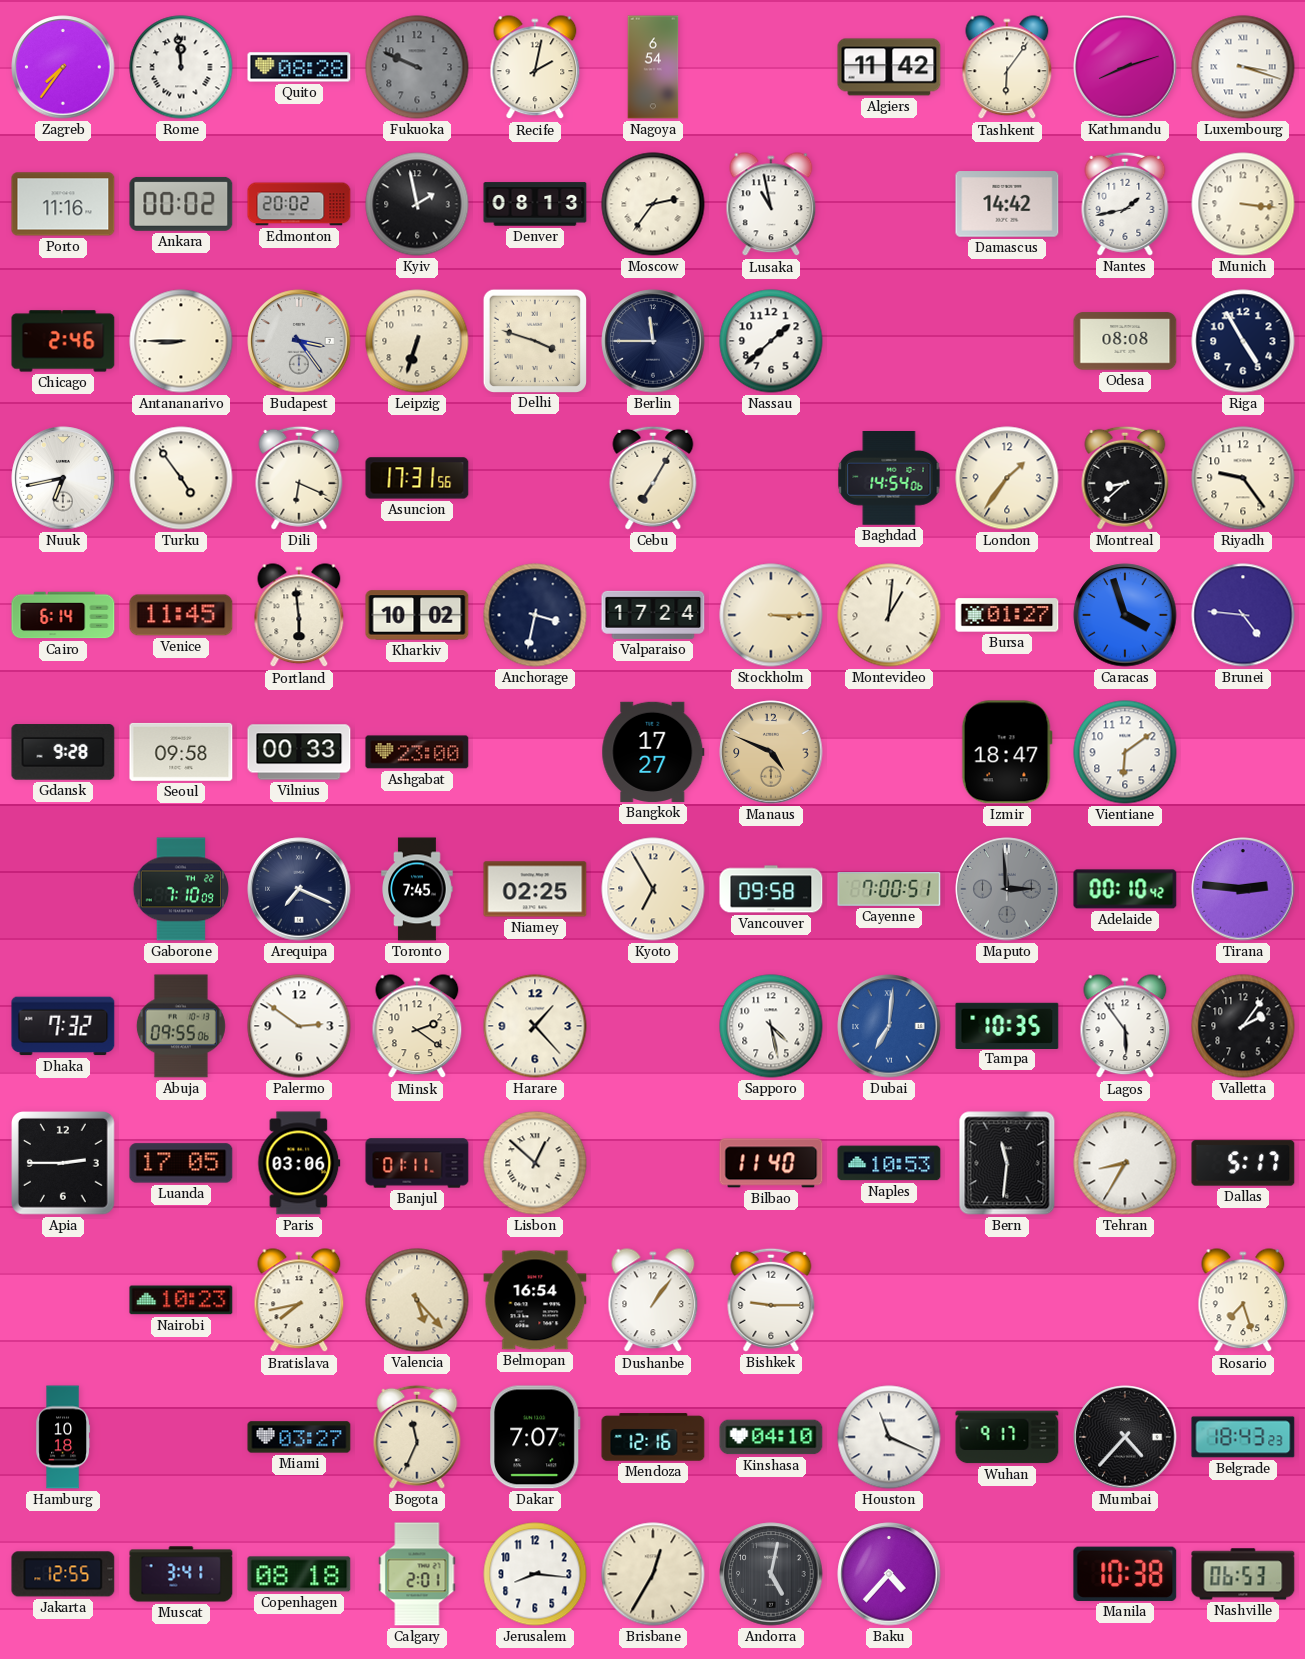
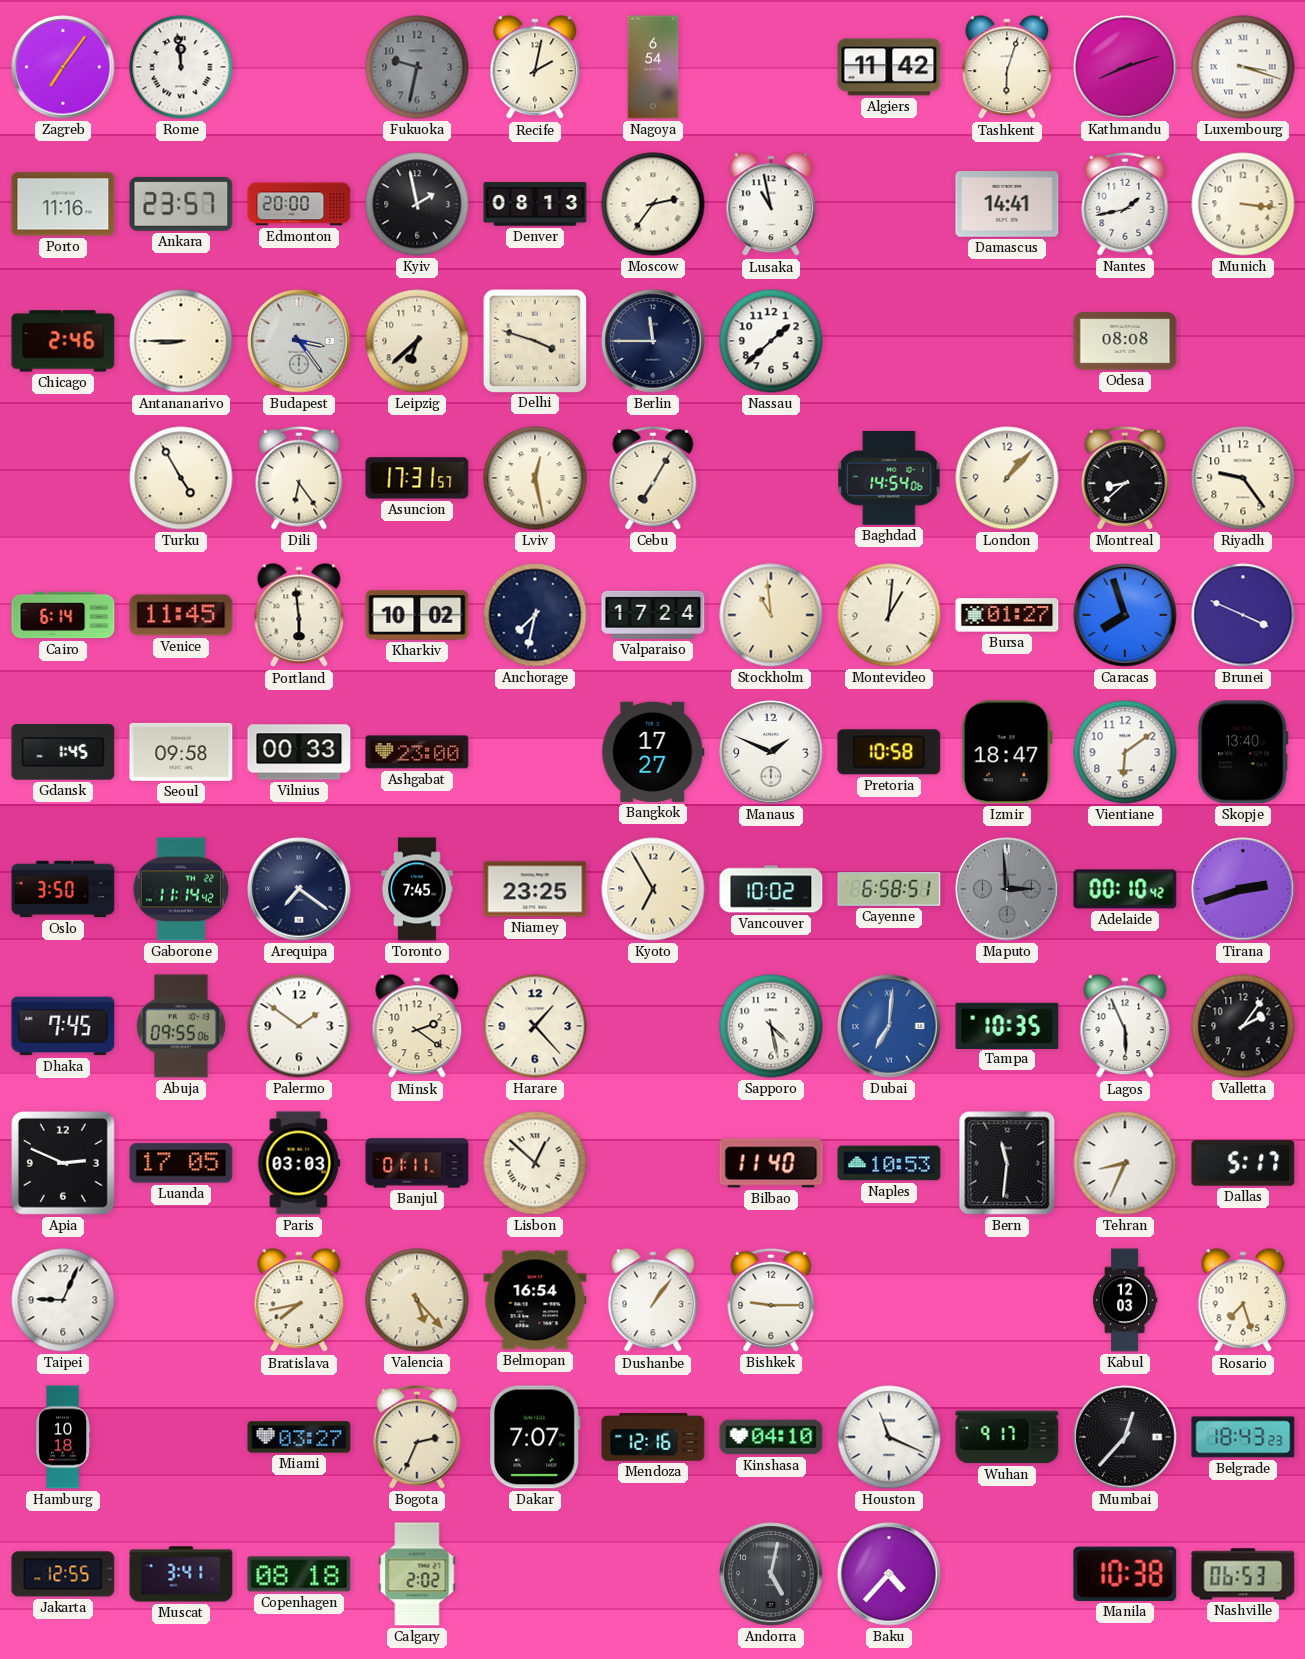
Zagreb: 7:36 -> 7:06
Quito: 08:28 -> none
Fukuoka: 9:49 -> 9:32
Tashkent: 6:06 -> 6:03
Ankara: 00:02 -> 23:57
Edmonton: 20:02 -> 20:00
Damascus: 14:42 -> 14:41
Leipzig: 6:33 -> 6:38
Riga: 4:55 -> none
Nuuk: 6:43 -> none
Turku: 4:54 -> 4:55
Dili: 6:19 -> 6:24
Asuncion: 17:31:56 -> 17:31:57
Lviv: none -> 12:28
London: 1:36 -> 1:07
Anchorage: 3:32 -> 7:32
Stockholm: 3:15 -> 10:59
Caracas: 3:57 -> 7:57
Brunei: 4:46 -> 3:49
Gdansk: 9:28 -> 1:45
Manaus: 4:49 -> 1:49
Manaus dial: champagne -> white
Pretoria: none -> 10:58
Skopje: none -> 13:40
Oslo: none -> 3:50
Gaborone: 7:10 -> 11:14
Arequipa: 7:19 -> 7:21
Niamey: 02:25 -> 23:25
Vancouver: 09:58 -> 10:02
Cayenne: 7:00 -> 6:58
Tirana: 2:46 -> 2:42
Dhaka: 7:32 -> 7:45
Palermo: 2:51 -> 1:51
Lagos: 5:54 -> 5:56
Apia: 2:45 -> 2:49
Paris: 03:06 -> 03:03
Tehran: 8:35 -> 8:34
Taipei: none -> 9:04
Nairobi: 10:23 -> none
Kabul: none -> 12:03
Bogota: 11:34 -> 2:34
Mumbai: 4:37 -> 12:37
Calgary: 2:01 -> 2:02
Jerusalem: 8:16 -> none
Brisbane: 12:35 -> none
